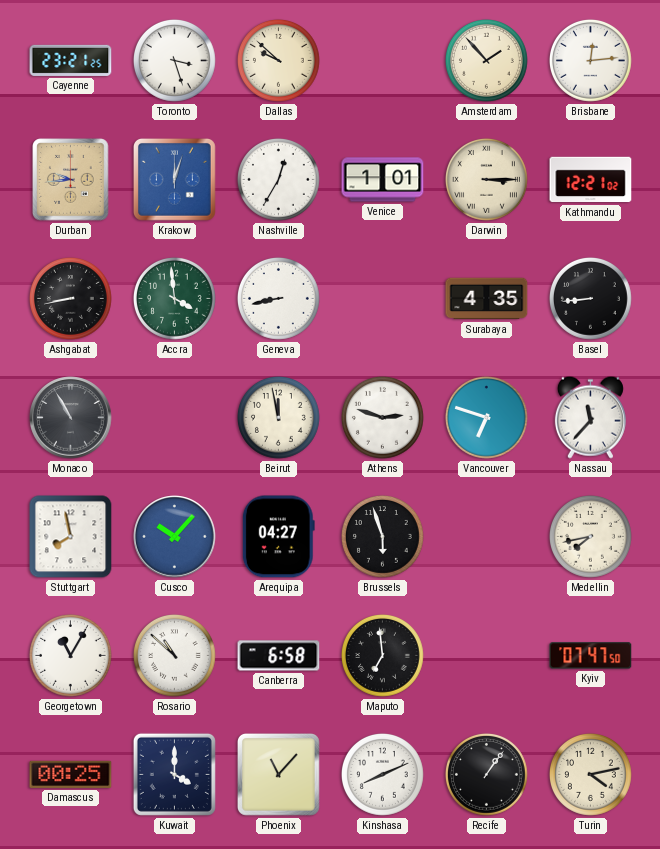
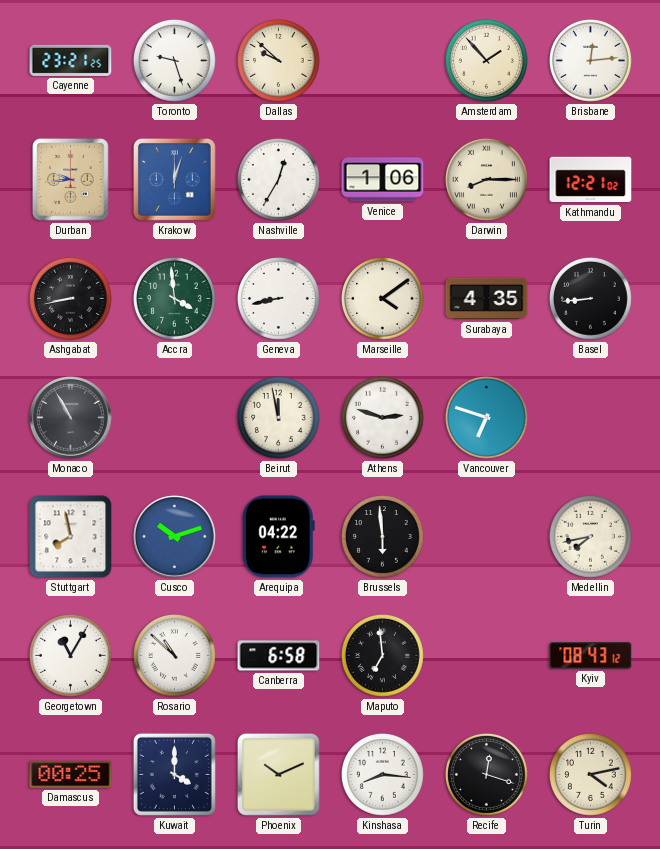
Toronto: 3:27 -> 9:27
Venice: 1:01 -> 1:06
Darwin: 3:15 -> 8:15
Marseille: none -> 4:09
Nassau: 11:37 -> none
Cusco: 10:07 -> 10:12
Arequipa: 04:27 -> 04:22
Brussels: 5:57 -> 5:59
Kyiv: 07:47 -> 08:43
Phoenix: 11:07 -> 10:11
Kinshasa: 8:11 -> 8:16
Recife: 1:06 -> 12:18
